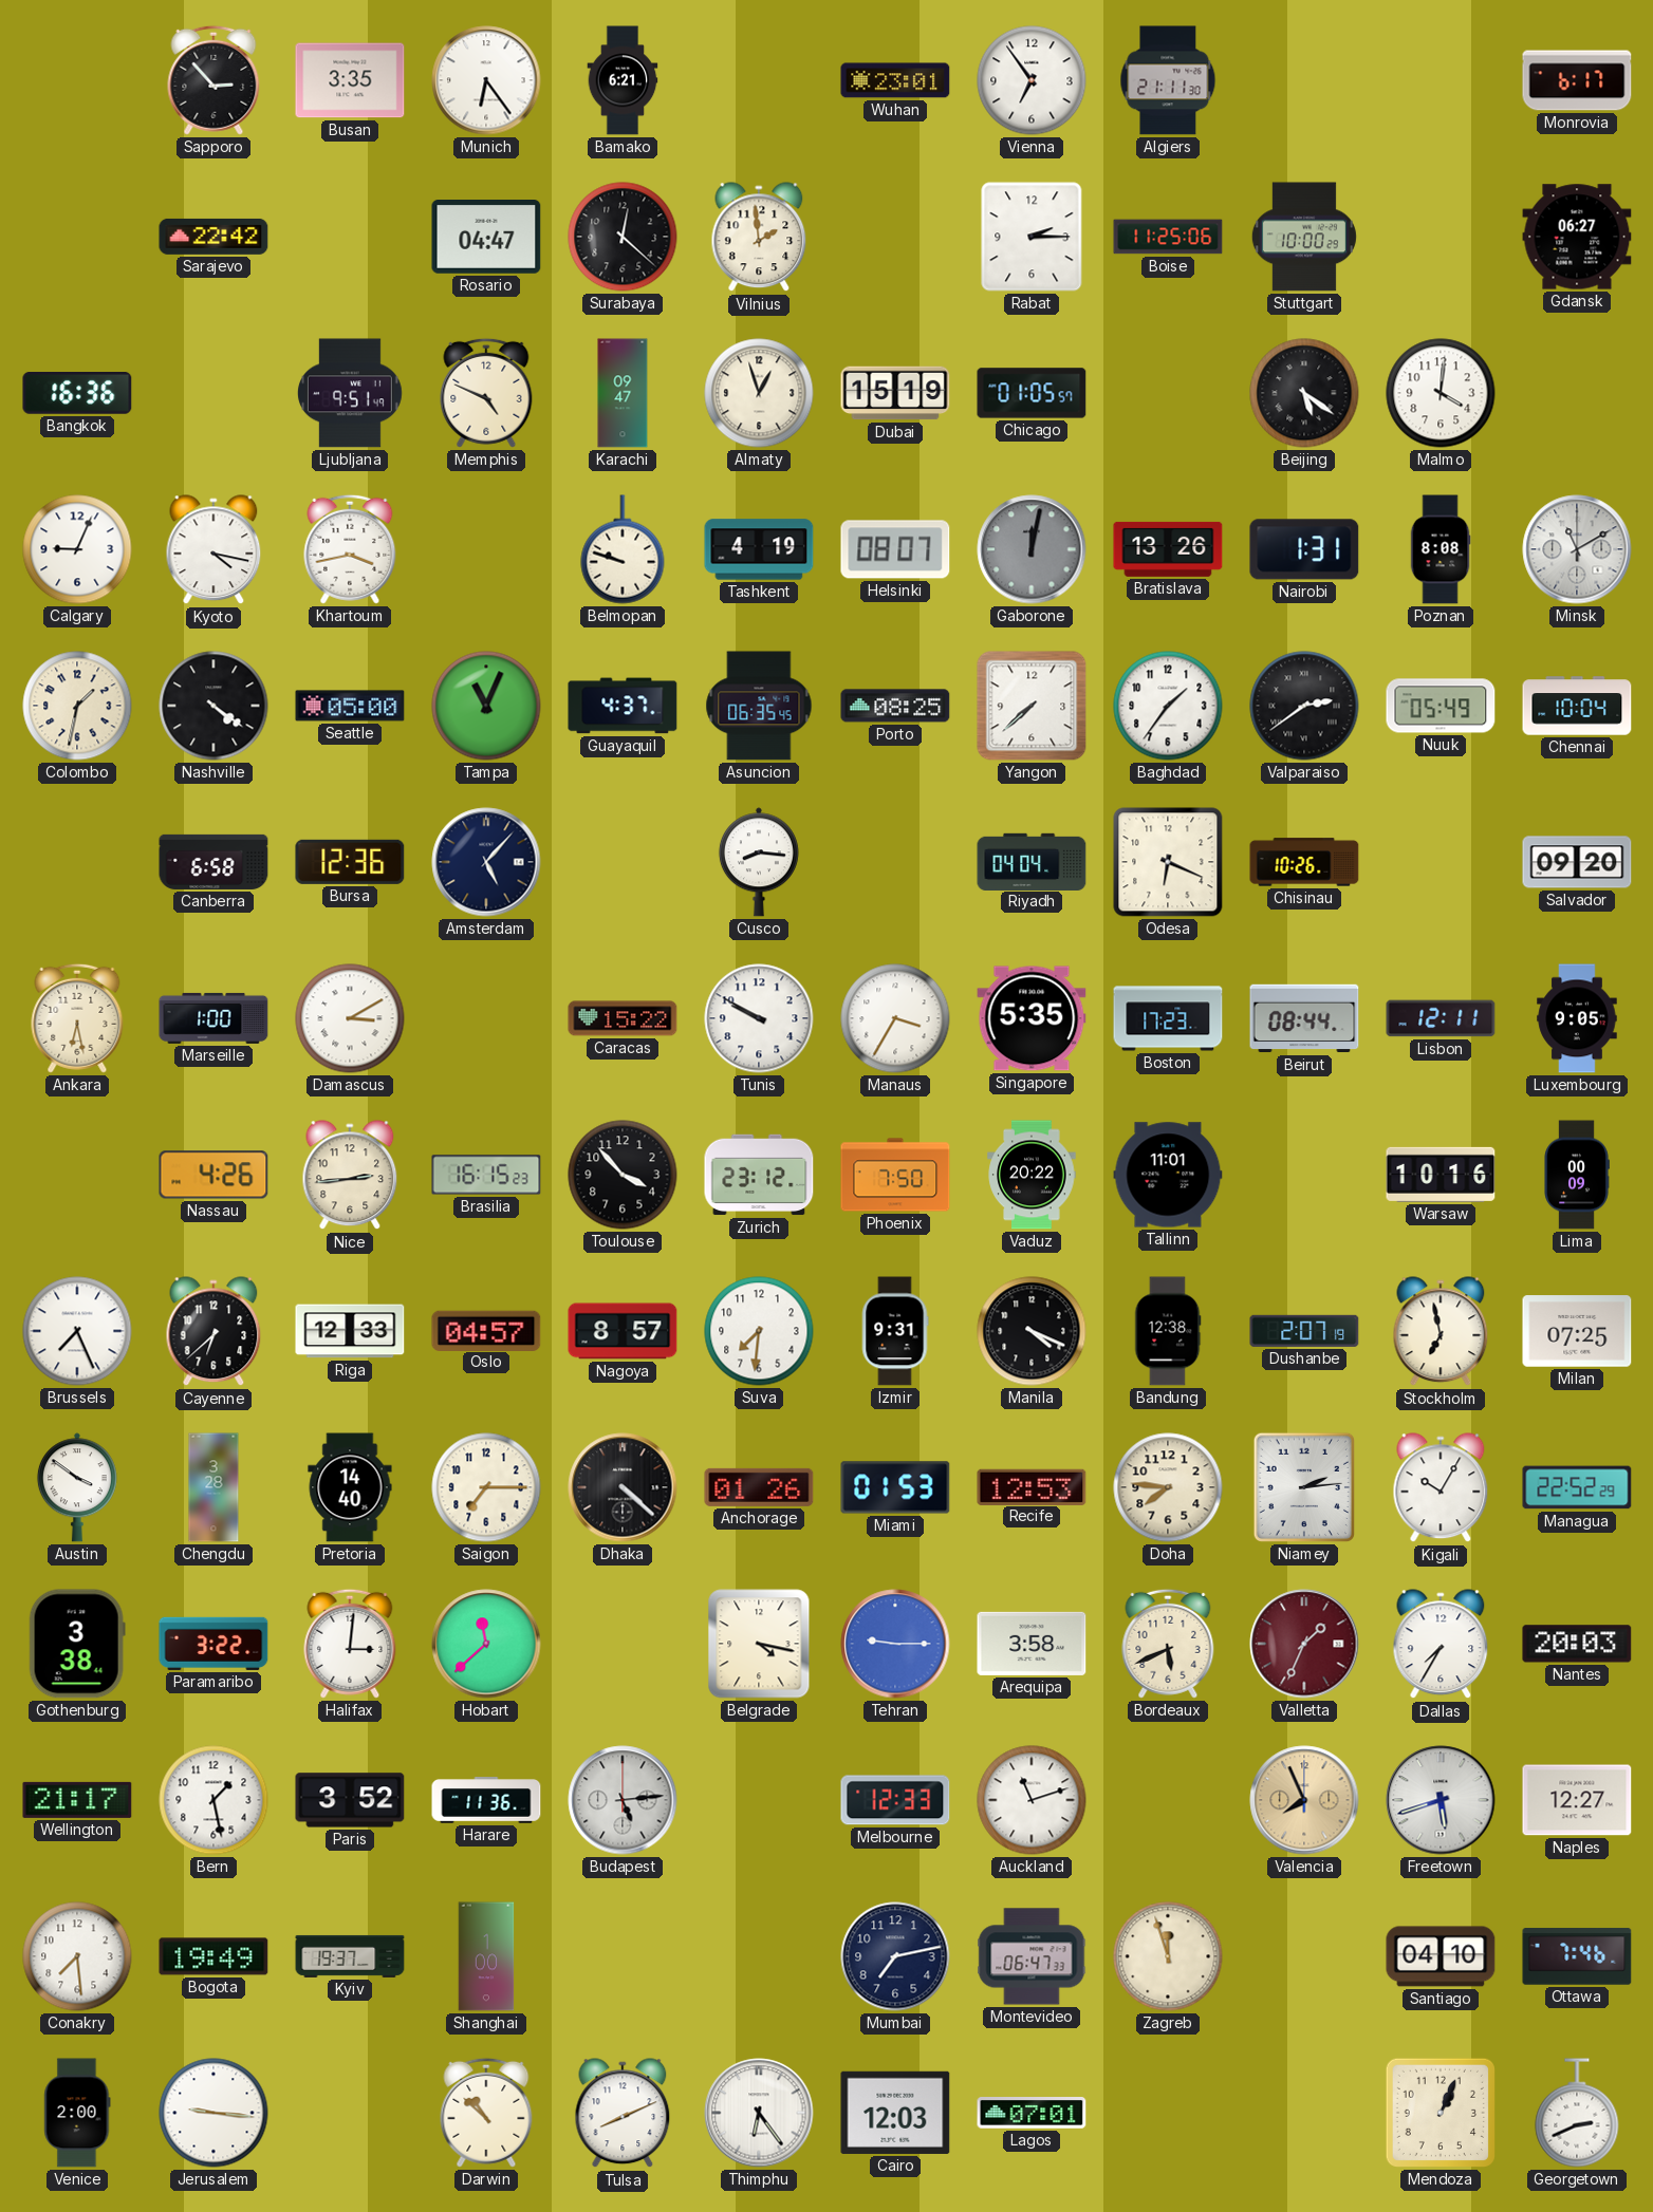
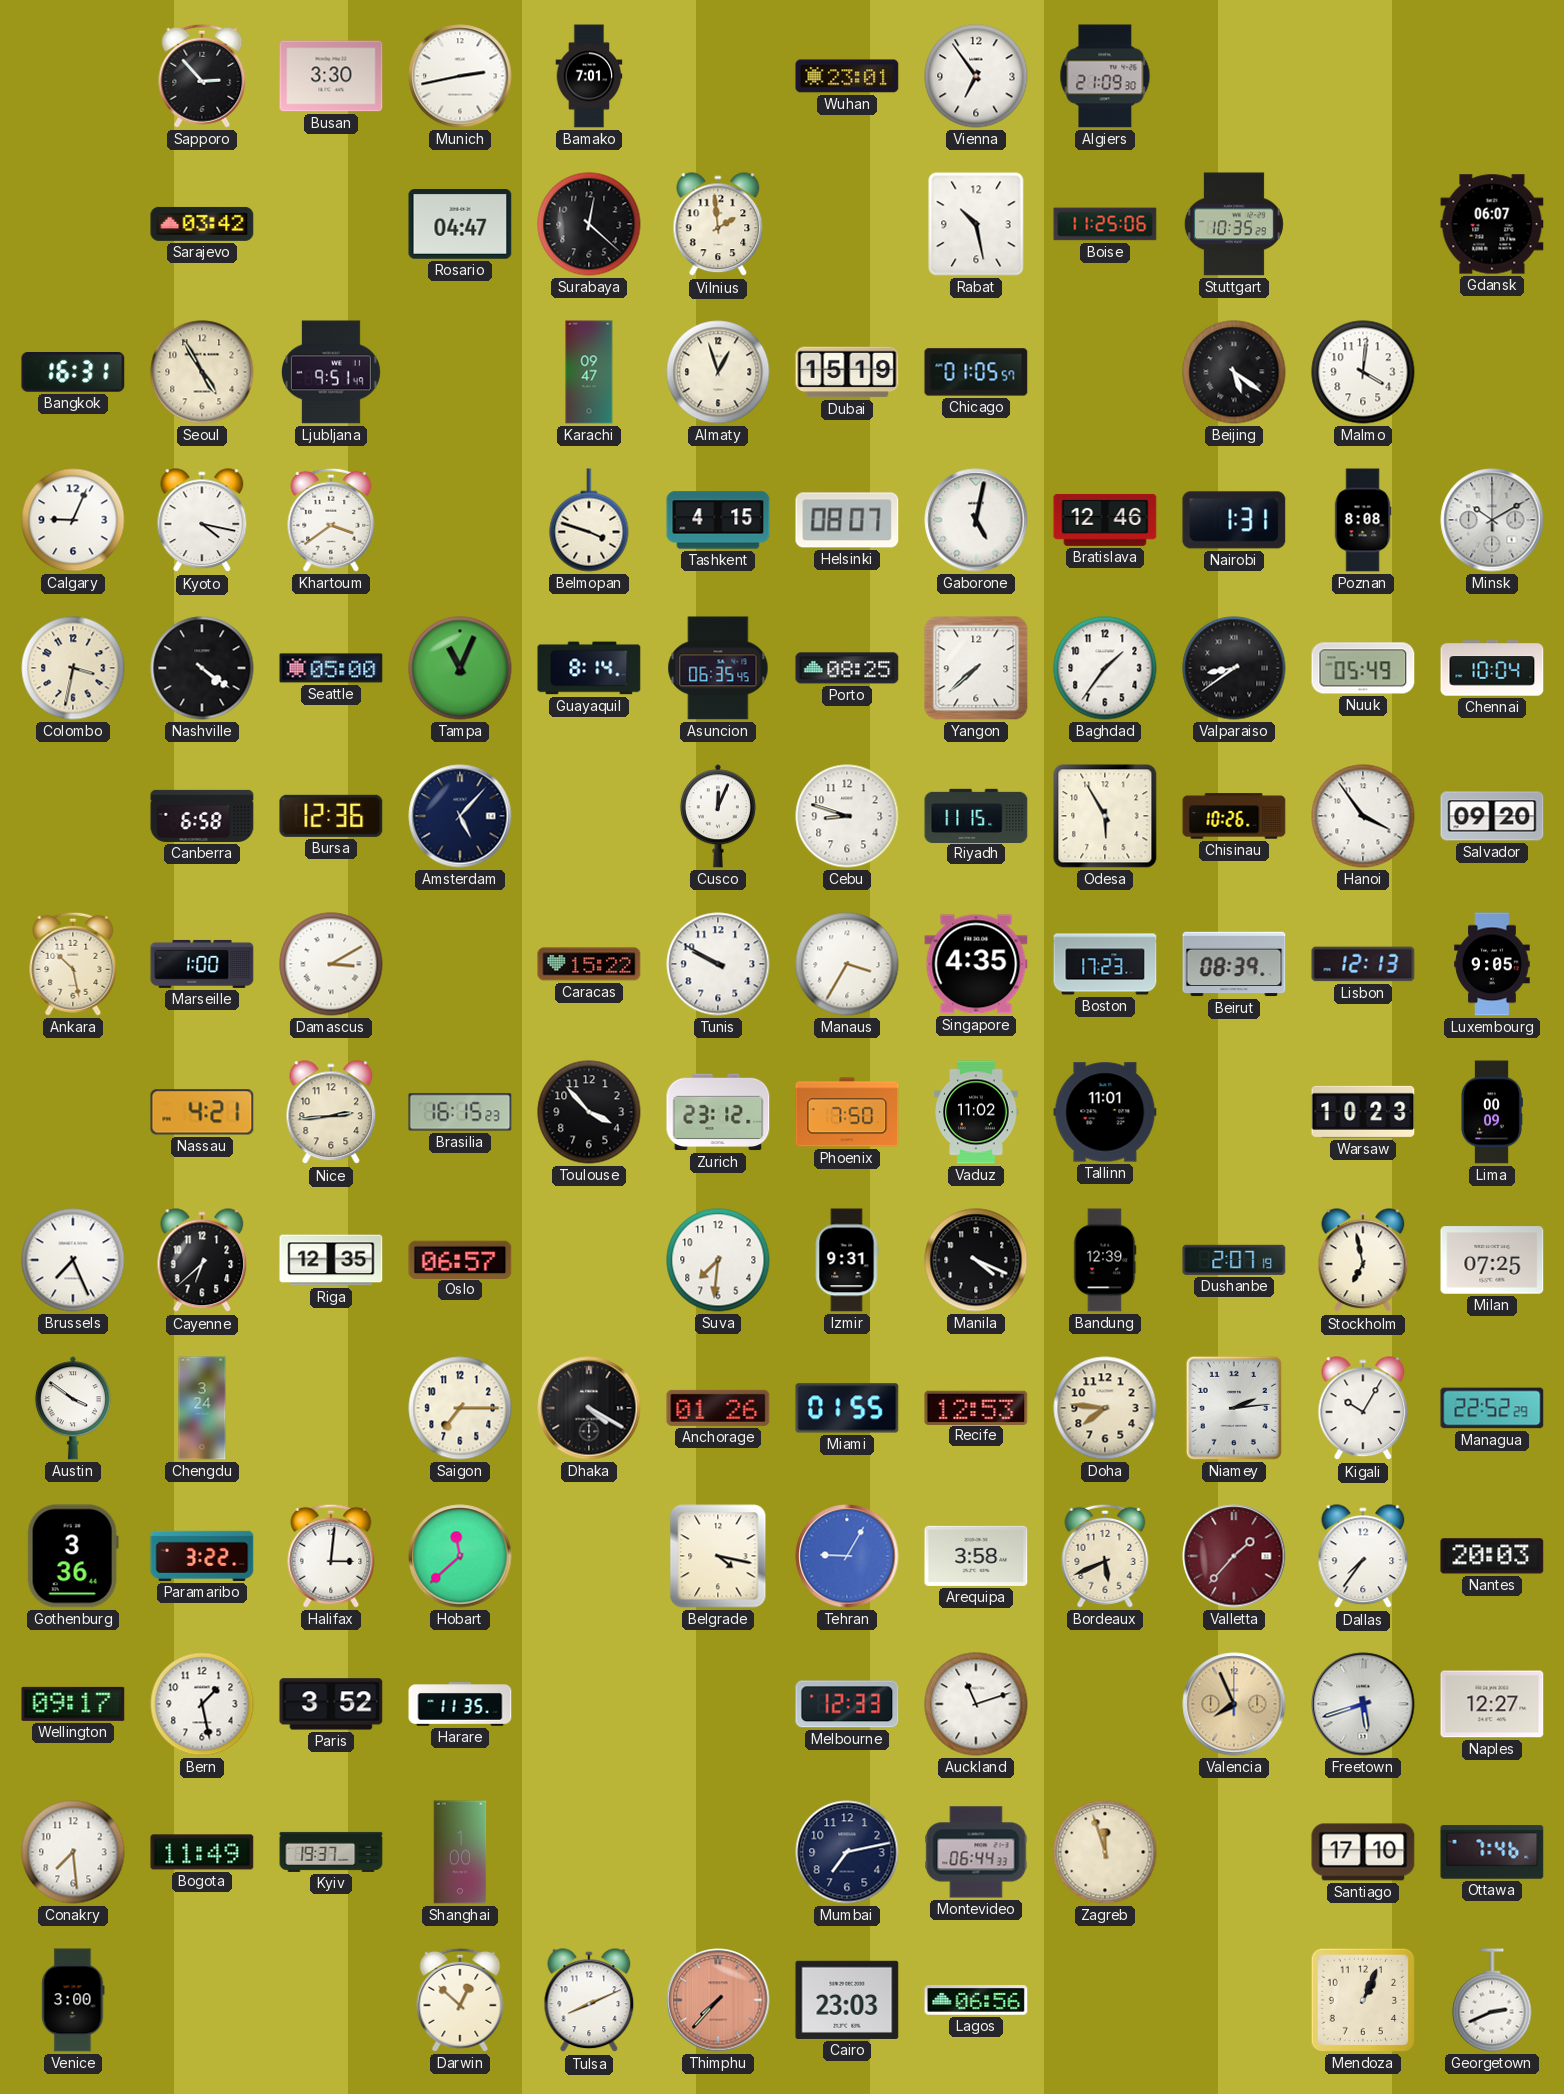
Busan: 3:35 -> 3:30
Munich: 6:24 -> 2:43
Bamako: 6:21 -> 7:01
Algiers: 21:11 -> 21:09
Monrovia: 6:17 -> none
Sarajevo: 22:42 -> 03:42
Rabat: 2:15 -> 10:28
Stuttgart: 10:00 -> 10:35
Gdansk: 06:27 -> 06:07
Bangkok: 16:36 -> 16:31
Seoul: none -> 4:55
Memphis: 4:49 -> none
Khartoum: 3:43 -> 3:39
Belmopan: 9:48 -> 3:48
Tashkent: 4:19 -> 4:15
Gaborone: 12:02 -> 5:02
Gaborone dial: grey -> white
Bratislava: 13:26 -> 12:46
Minsk: 11:10 -> 10:10
Colombo: 1:32 -> 3:32
Guayaquil: 4:37 -> 8:14
Valparaiso: 2:39 -> 8:39
Cusco: 8:16 -> 12:04
Cebu: none -> 8:48
Riyadh: 04:04 -> 11:15
Odesa: 6:19 -> 5:55
Hanoi: none -> 3:54
Ankara: 6:28 -> 10:28
Singapore: 5:35 -> 4:35
Beirut: 08:44 -> 08:39
Lisbon: 12:11 -> 12:13
Nassau: 4:26 -> 4:21
Vaduz: 20:22 -> 11:02
Warsaw: 10:16 -> 10:23
Riga: 12:33 -> 12:35
Oslo: 04:57 -> 06:57
Nagoya: 8:57 -> none
Bandung: 12:38 -> 12:39
Chengdu: 3:28 -> 3:24
Pretoria: 14:40 -> none
Dhaka: 4:22 -> 4:20
Miami: 01:53 -> 01:55
Gothenburg: 3:38 -> 3:36
Tehran: 9:15 -> 9:05
Valletta: 1:34 -> 1:37
Dallas: 7:35 -> 7:36
Wellington: 21:17 -> 09:17
Harare: 11:36 -> 11:35
Budapest: 5:14 -> none
Bogota: 19:49 -> 11:49
Montevideo: 06:47 -> 06:44
Santiago: 04:10 -> 17:10
Venice: 2:00 -> 3:00
Jerusalem: 9:16 -> none
Darwin: 10:52 -> 12:52
Thimphu: 6:24 -> 7:37
Thimphu dial: white -> salmon
Cairo: 12:03 -> 23:03
Lagos: 07:01 -> 06:56
